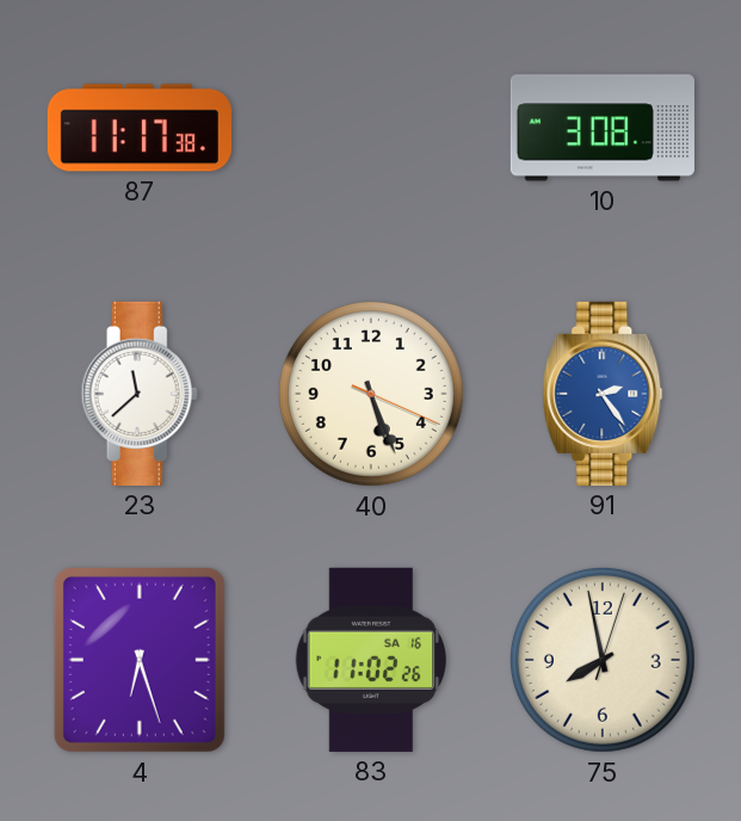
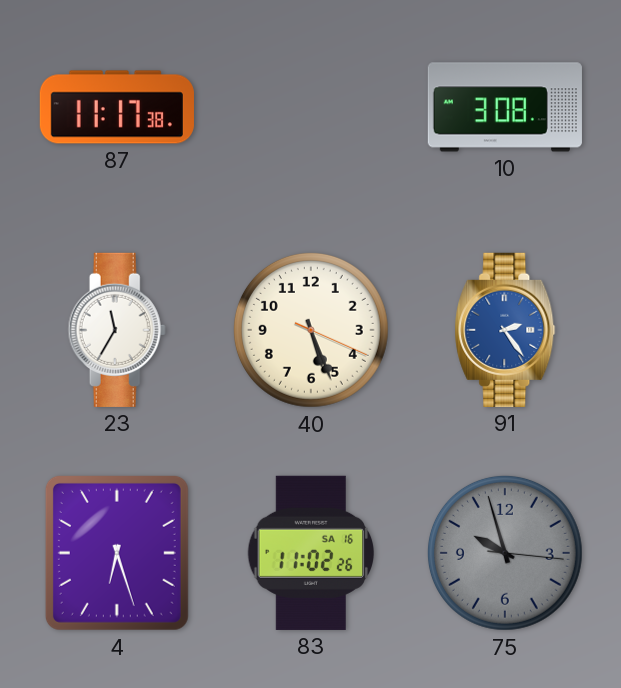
23: 11:38 -> 11:35
75: 7:58 -> 9:57
75 dial: cream -> grey
